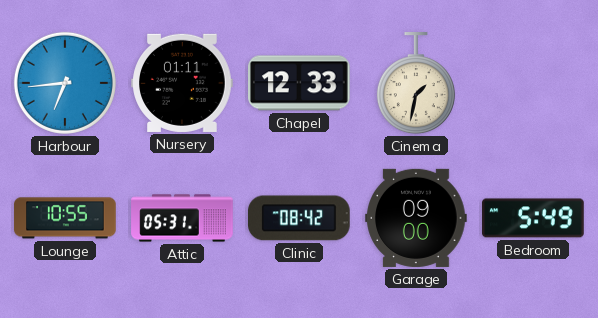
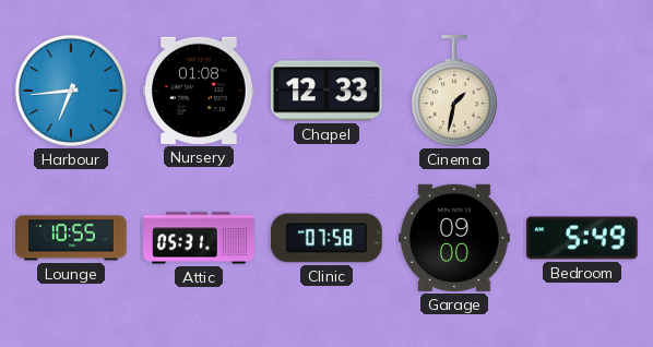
Nursery: 01:11 -> 01:08
Clinic: 08:42 -> 07:58
